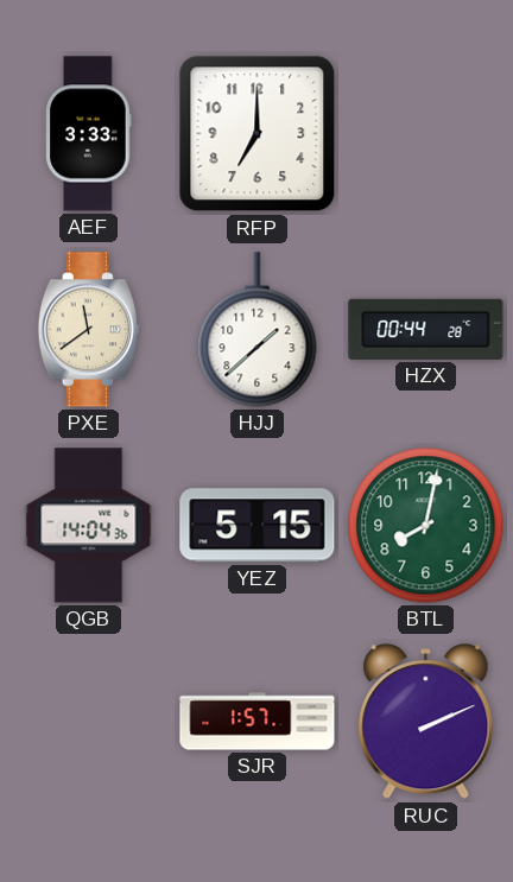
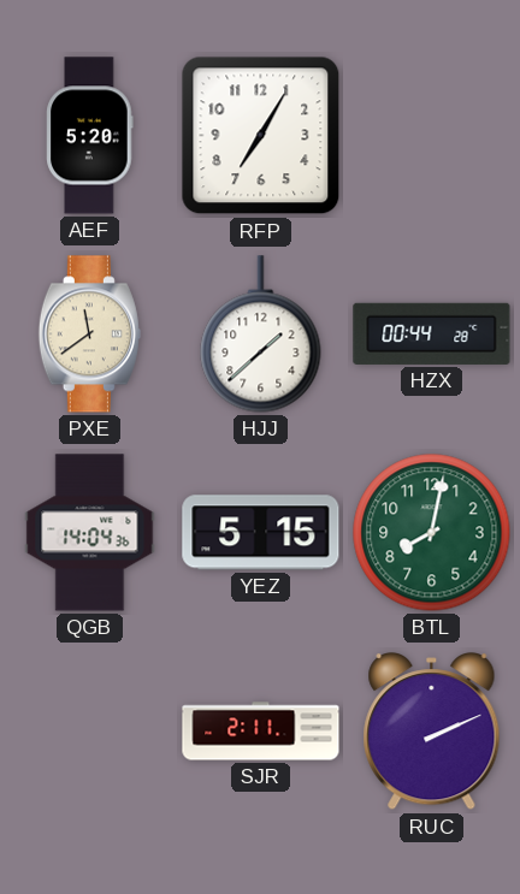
AEF: 3:33 -> 5:20
RFP: 7:00 -> 7:05
SJR: 1:57 -> 2:11
